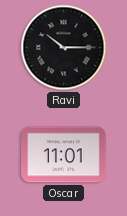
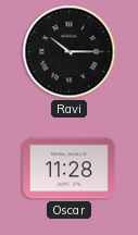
Oscar: 11:01 -> 11:28
